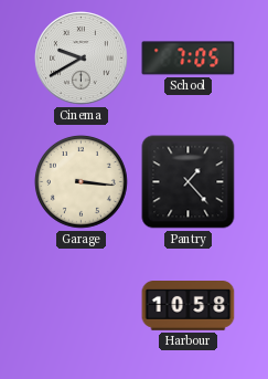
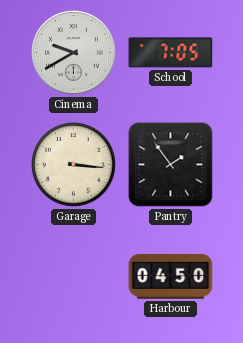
Pantry: 1:23 -> 1:54
Harbour: 10:58 -> 04:50
